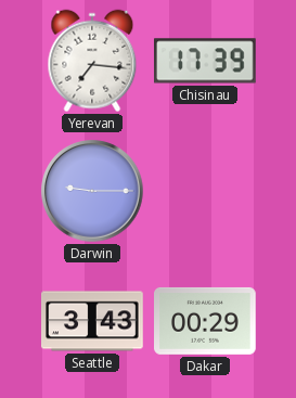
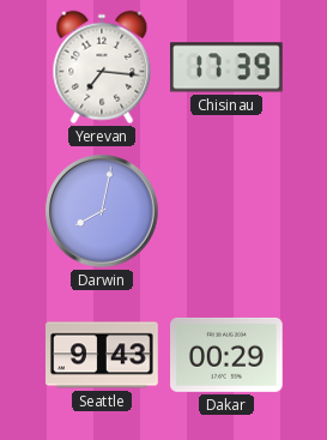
Darwin: 9:15 -> 8:02
Seattle: 3:43 -> 9:43
